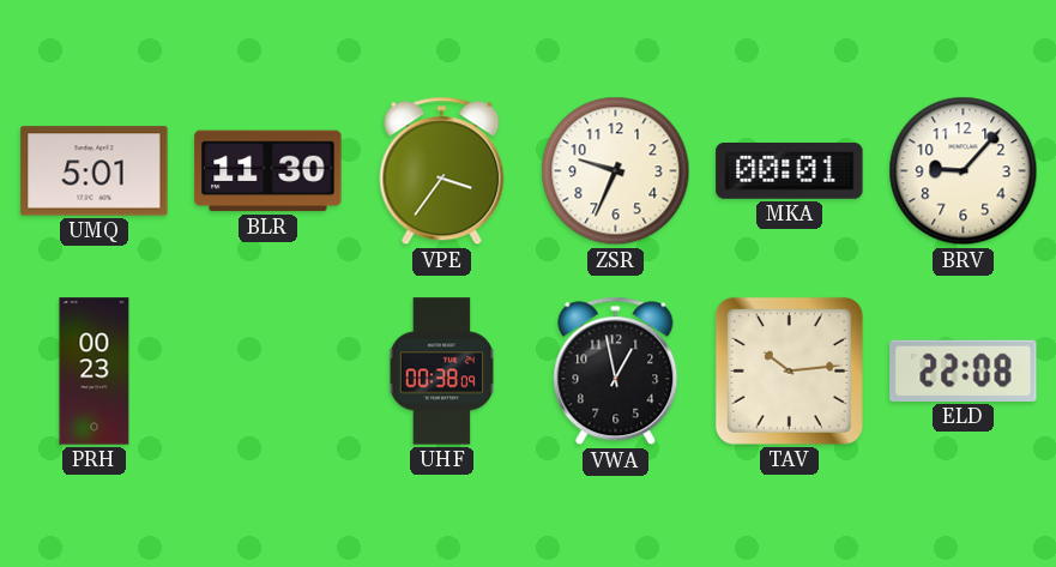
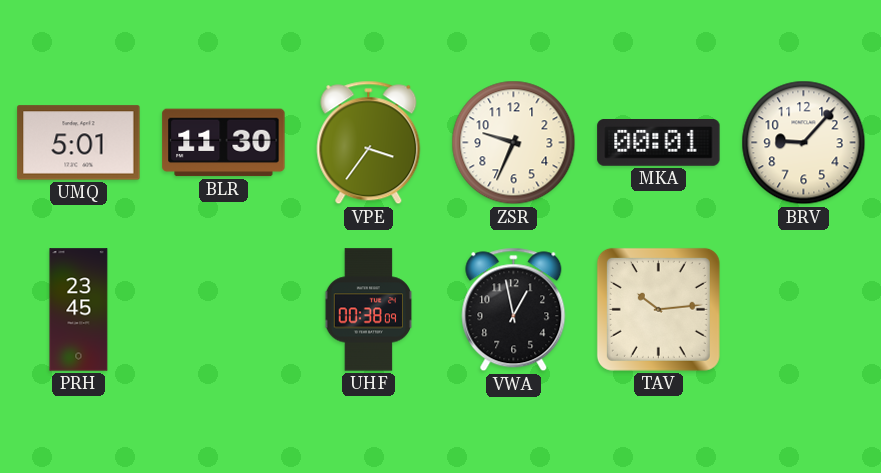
PRH: 00:23 -> 23:45
ELD: 22:08 -> none
